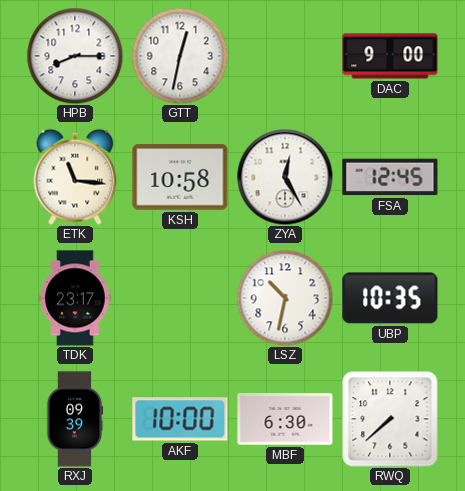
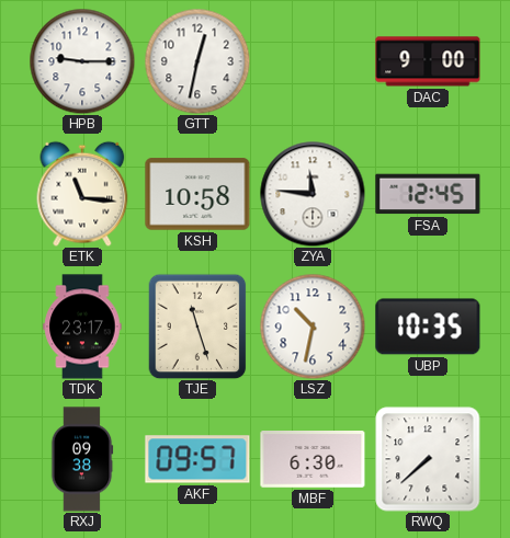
HPB: 8:15 -> 9:15
ZYA: 12:25 -> 11:46
TJE: none -> 11:27
RXJ: 09:39 -> 09:38
AKF: 10:00 -> 09:57
